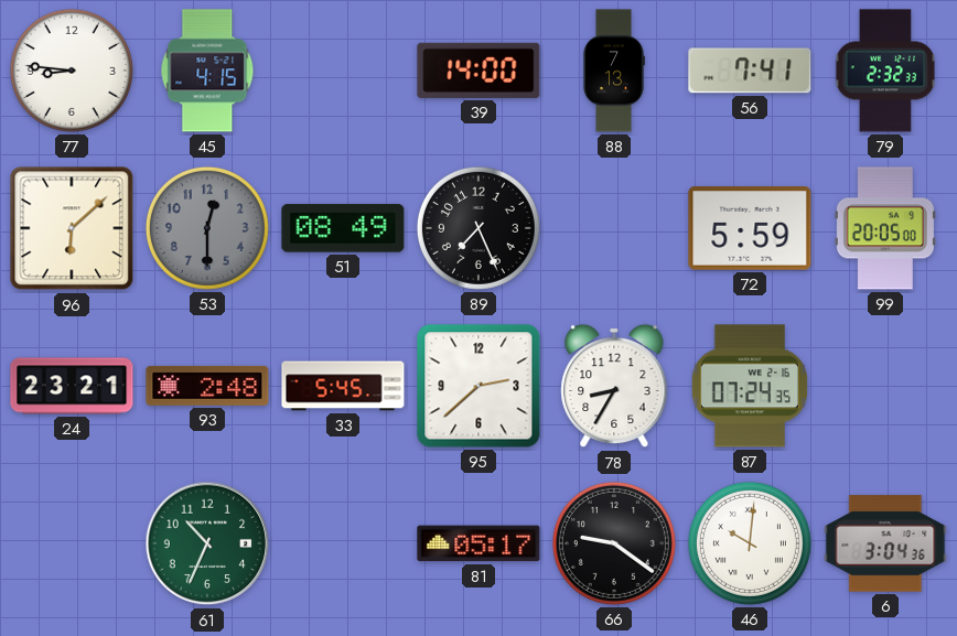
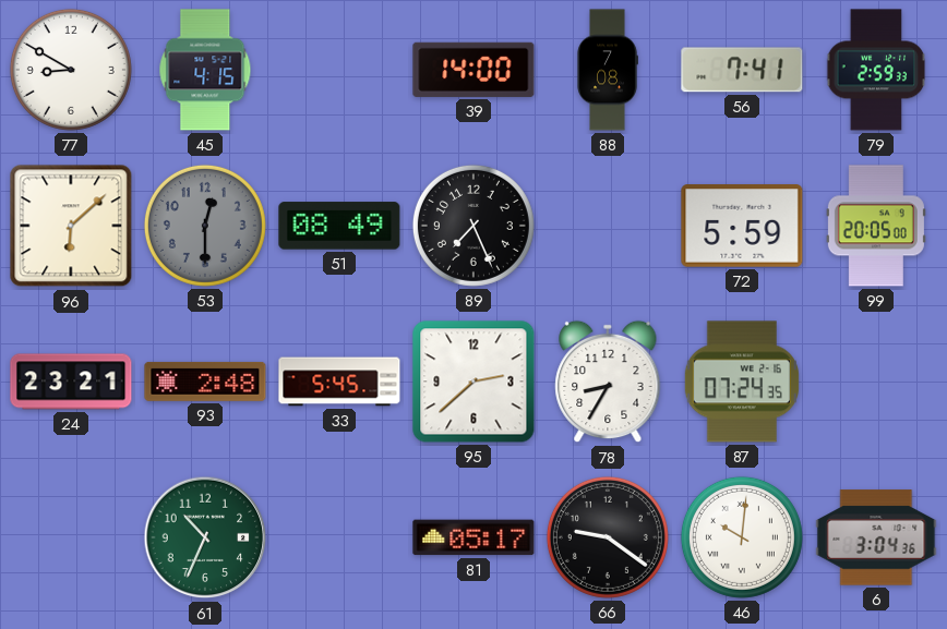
77: 8:46 -> 8:50
88: 7:13 -> 7:08
79: 2:32 -> 2:59
